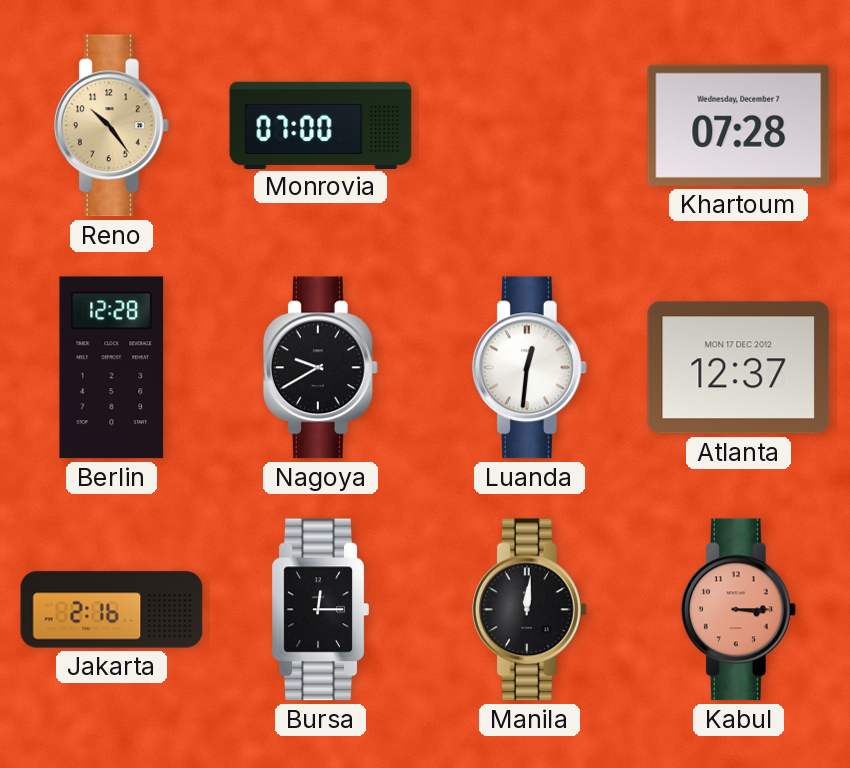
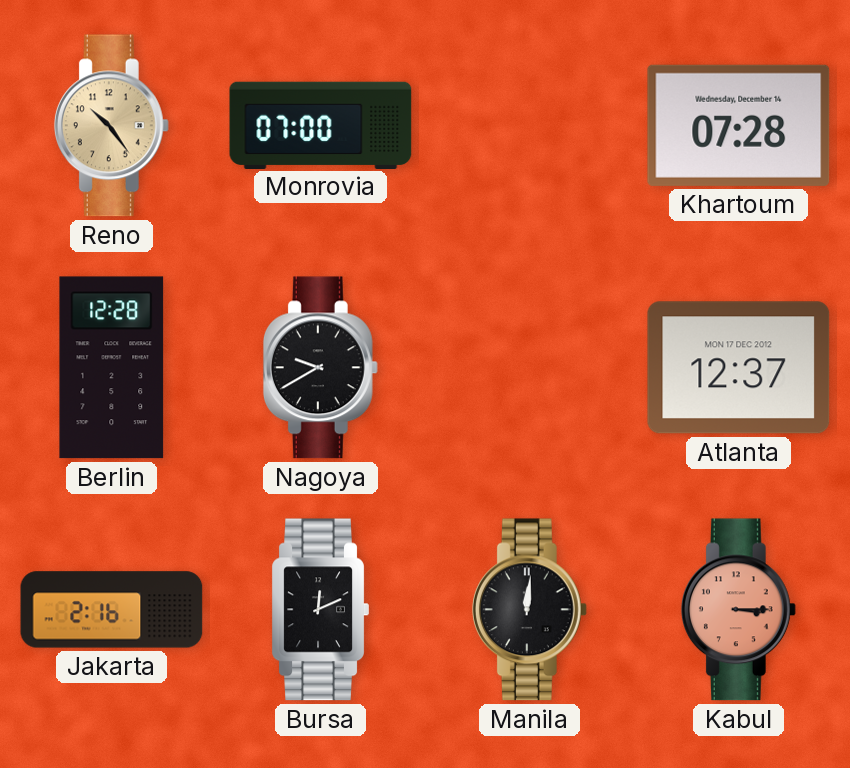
Khartoum date: Wednesday, December 7 -> Wednesday, December 14
Luanda: 12:31 -> none
Bursa: 12:15 -> 12:11
